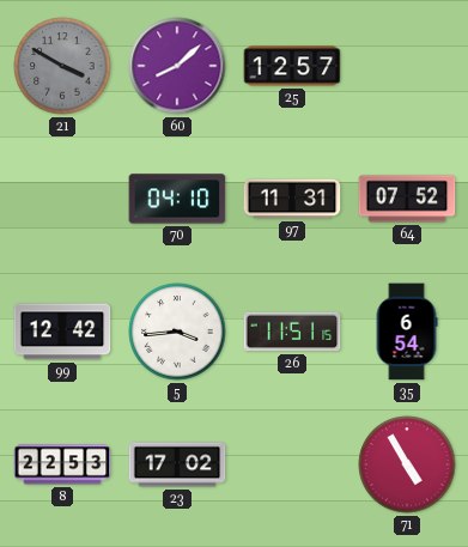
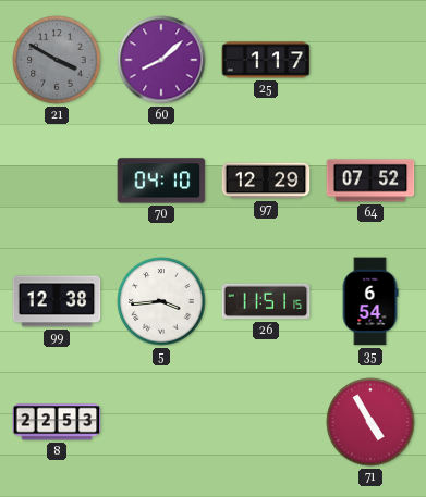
25: 12:57 -> 1:17
97: 11:31 -> 12:29
99: 12:42 -> 12:38
23: 17:02 -> none
